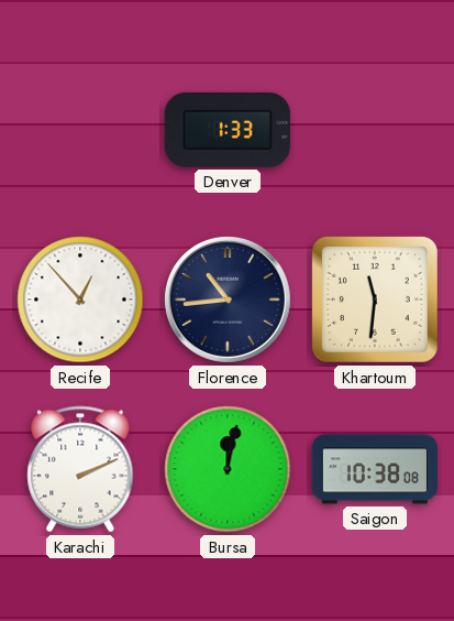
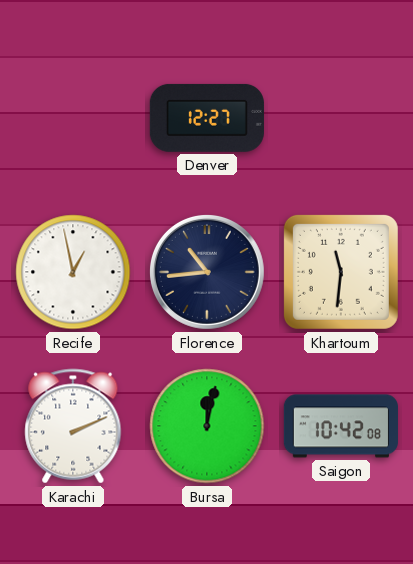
Denver: 1:33 -> 12:27
Recife: 12:53 -> 12:58
Saigon: 10:38 -> 10:42
